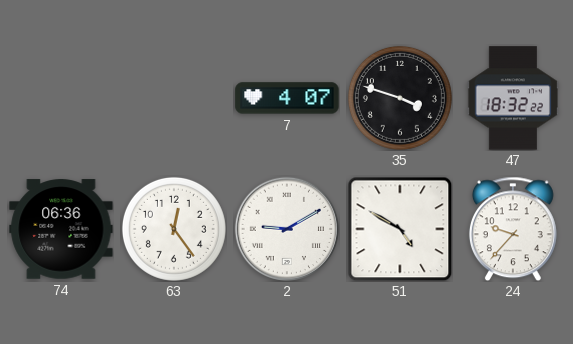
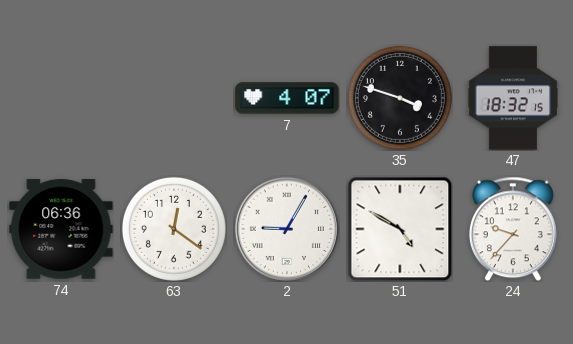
47: 18:32:22 -> 18:32:15
63: 12:24 -> 12:21
2: 9:10 -> 9:05
